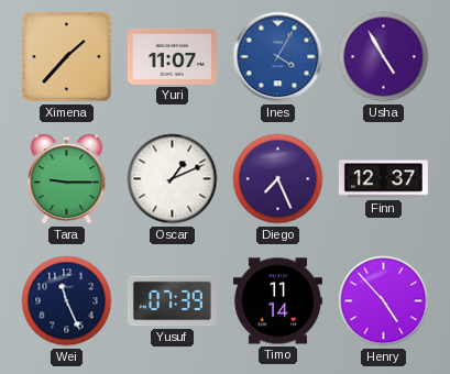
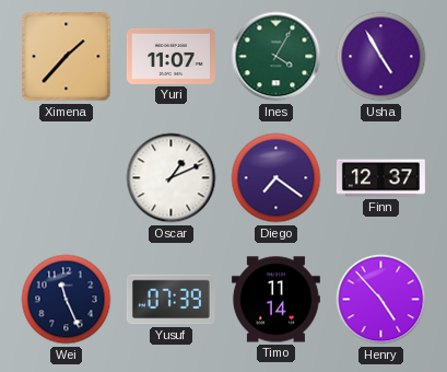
Ines dial: blue -> green
Tara: 9:15 -> none
Diego: 7:26 -> 7:21
